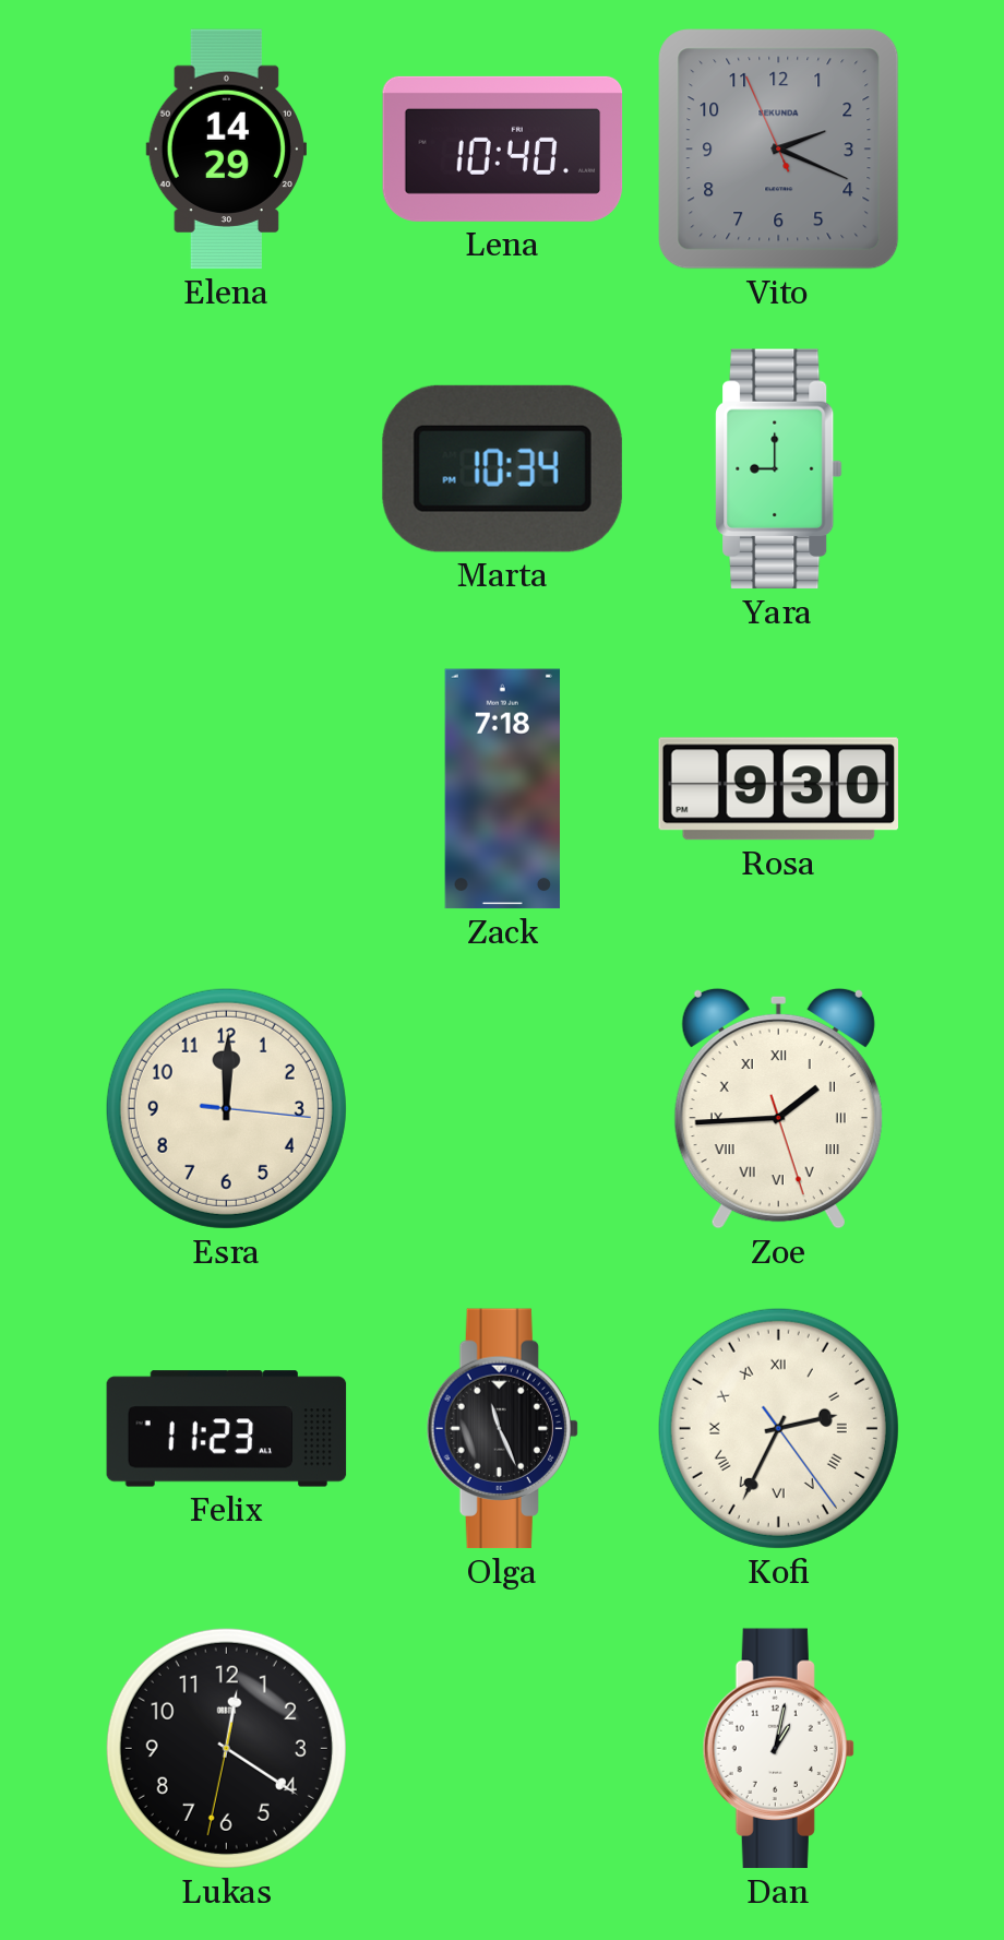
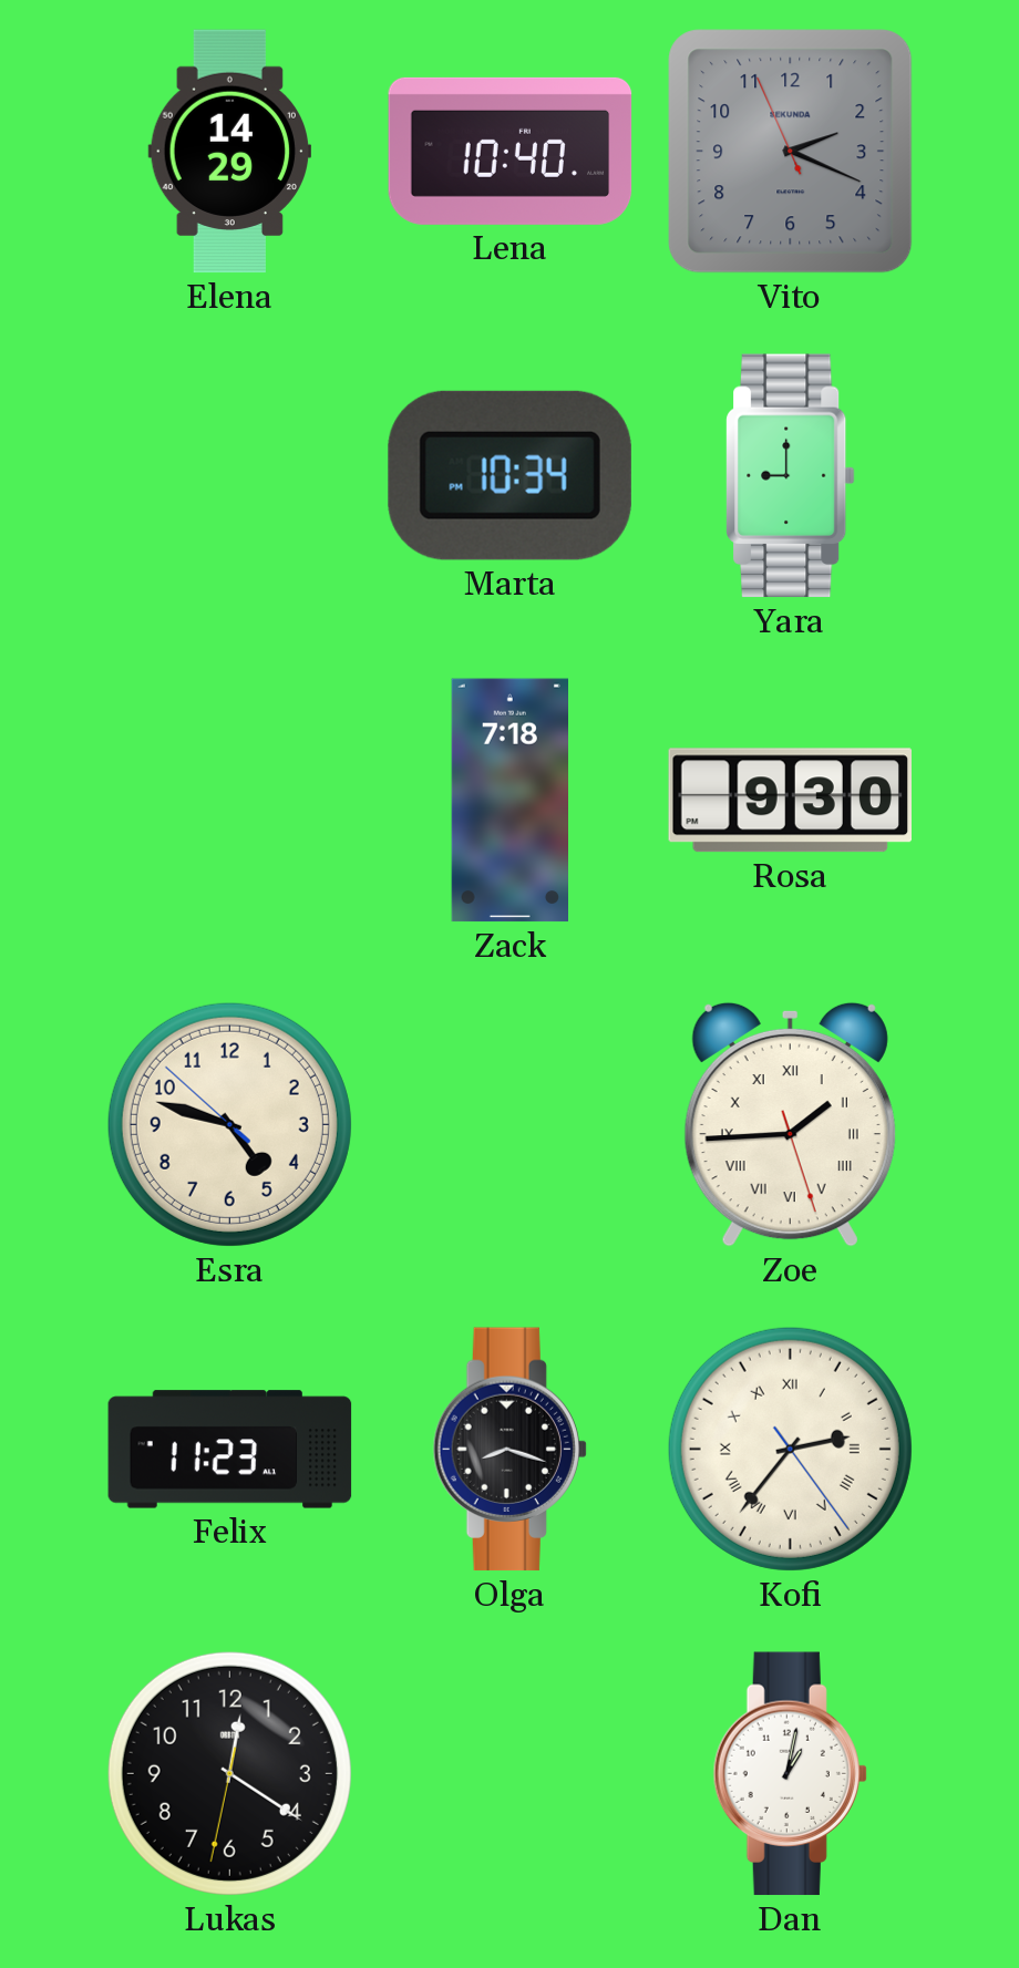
Esra: 12:00 -> 4:47
Olga: 11:26 -> 8:18
Kofi: 2:34 -> 2:36
